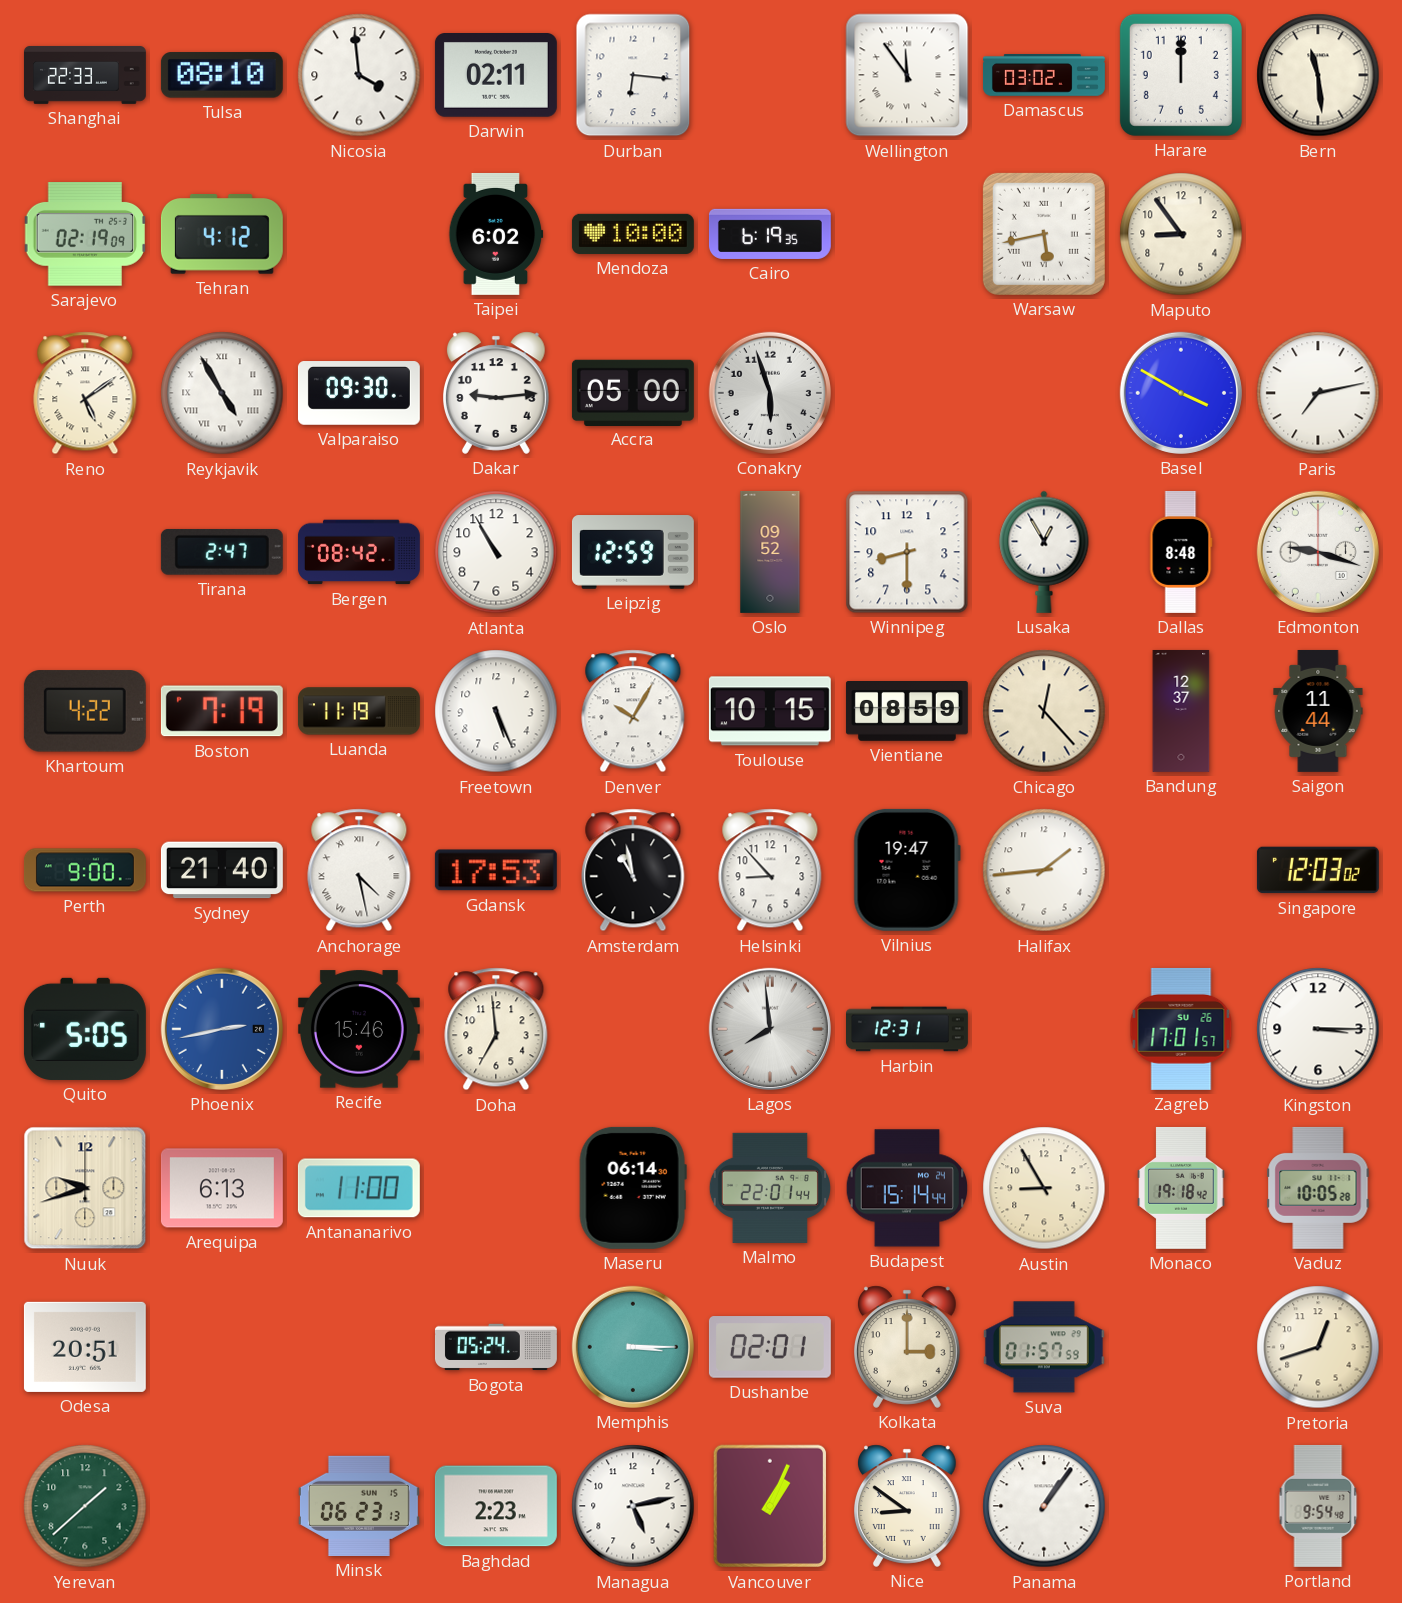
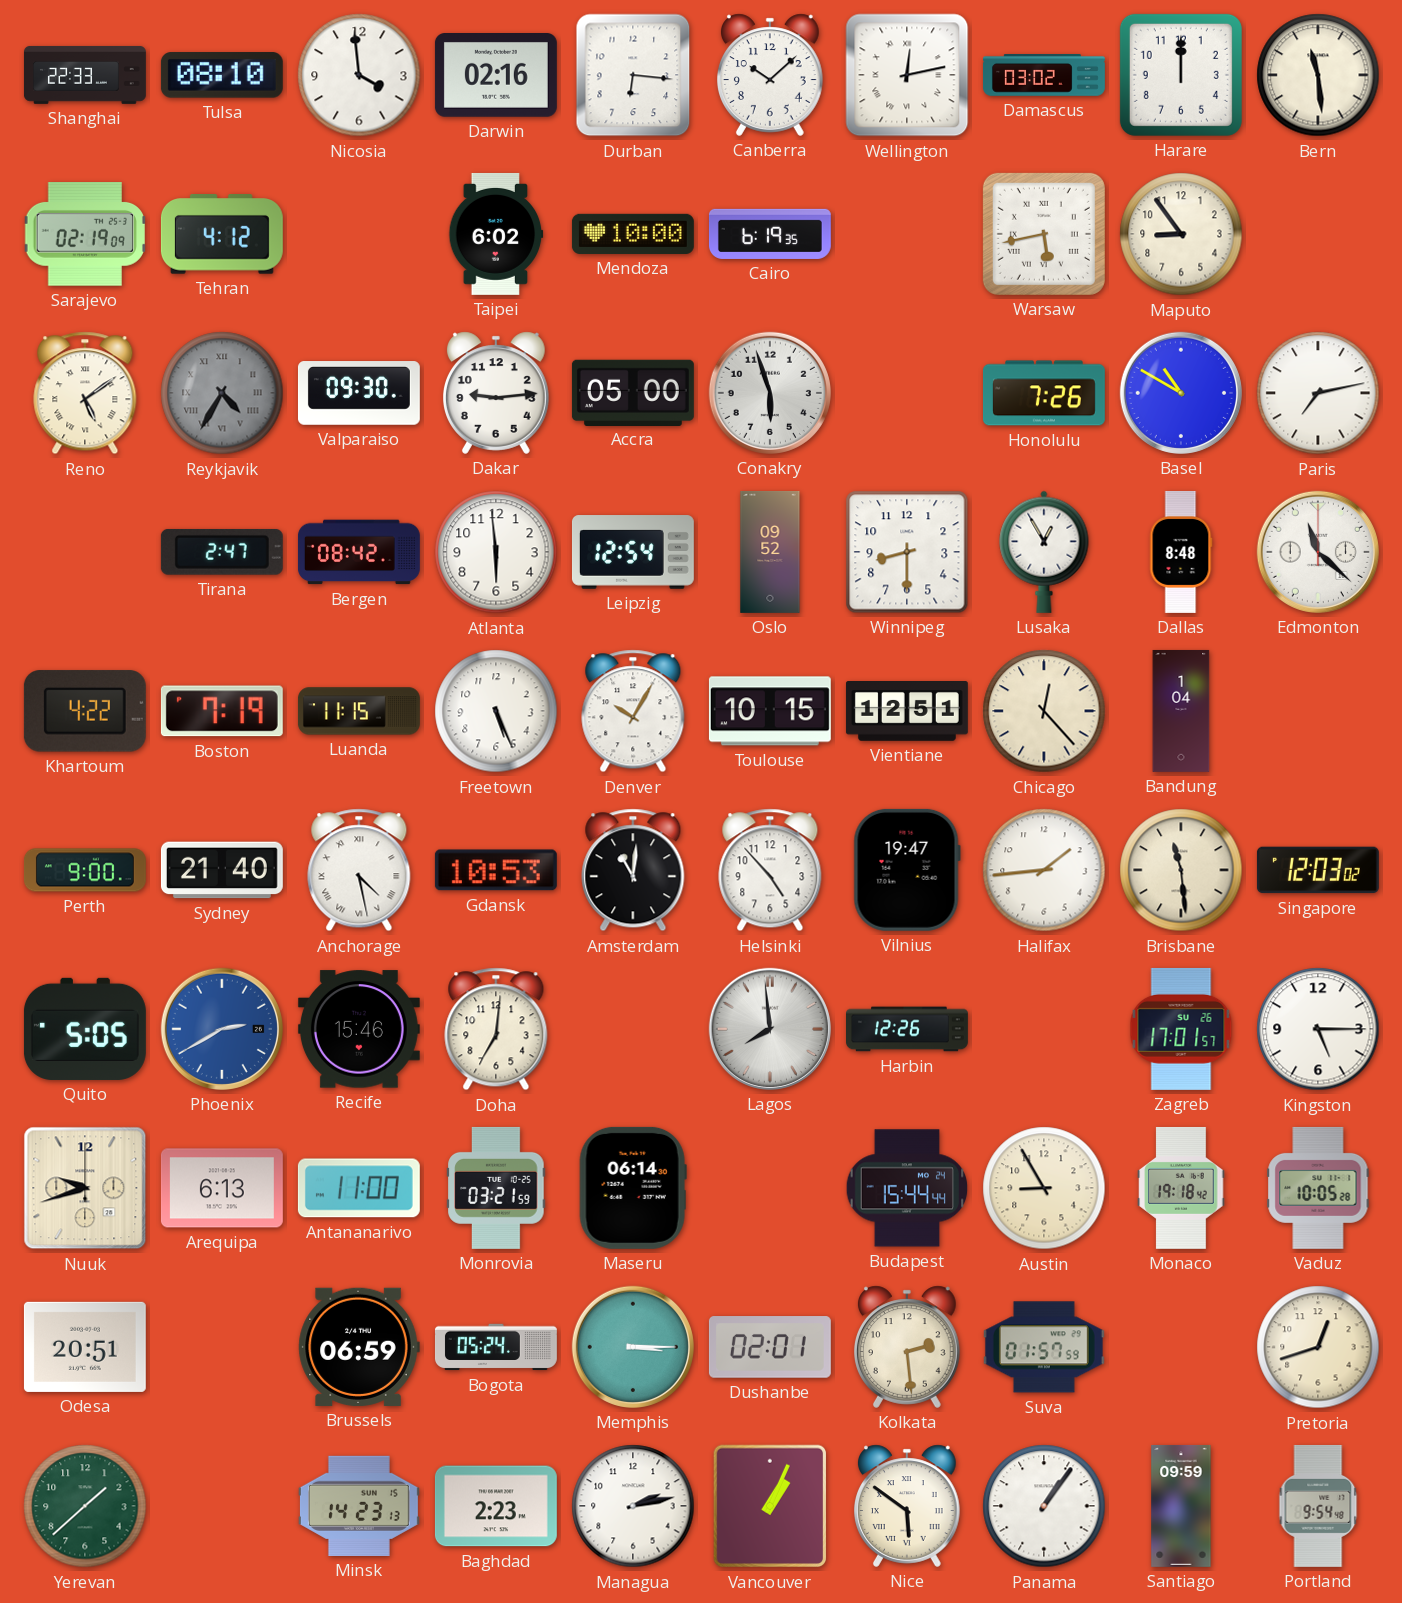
Darwin: 02:11 -> 02:16
Canberra: none -> 10:08
Wellington: 11:54 -> 12:13
Reykjavik: 4:55 -> 4:35
Reykjavik dial: white -> grey
Honolulu: none -> 7:26
Basel: 3:50 -> 10:50
Atlanta: 10:55 -> 5:59
Leipzig: 12:59 -> 12:54
Edmonton: 9:18 -> 11:22
Luanda: 11:19 -> 11:15
Vientiane: 08:59 -> 12:51
Bandung: 12:37 -> 1:04
Saigon: 11:44 -> none
Gdansk: 17:53 -> 10:53
Amsterdam: 10:58 -> 11:01
Helsinki: 8:53 -> 4:53
Brisbane: none -> 11:29
Phoenix: 2:43 -> 2:40
Doha: 6:59 -> 7:01
Harbin: 12:31 -> 12:26
Kingston: 3:15 -> 5:15
Monrovia: none -> 03:21
Malmo: 22:01 -> none
Budapest: 15:14 -> 15:44
Brussels: none -> 06:59
Kolkata: 3:00 -> 2:29
Minsk: 06:23 -> 14:23
Managua: 5:13 -> 2:13
Nice: 8:51 -> 5:51
Santiago: none -> 09:59
